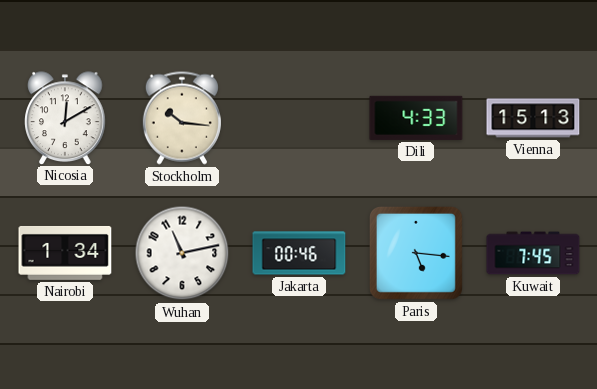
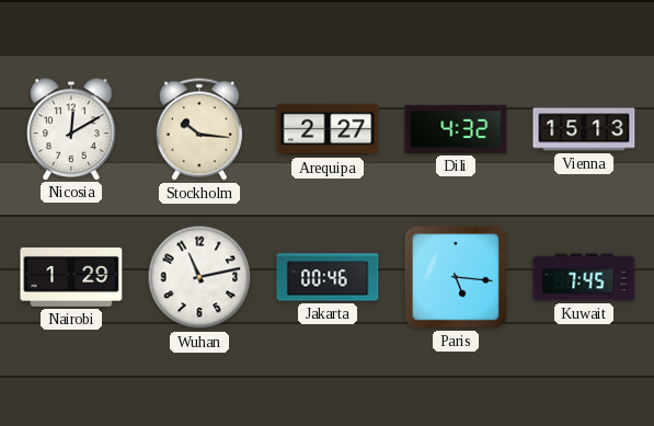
Arequipa: none -> 2:27
Dili: 4:33 -> 4:32
Nairobi: 1:34 -> 1:29
